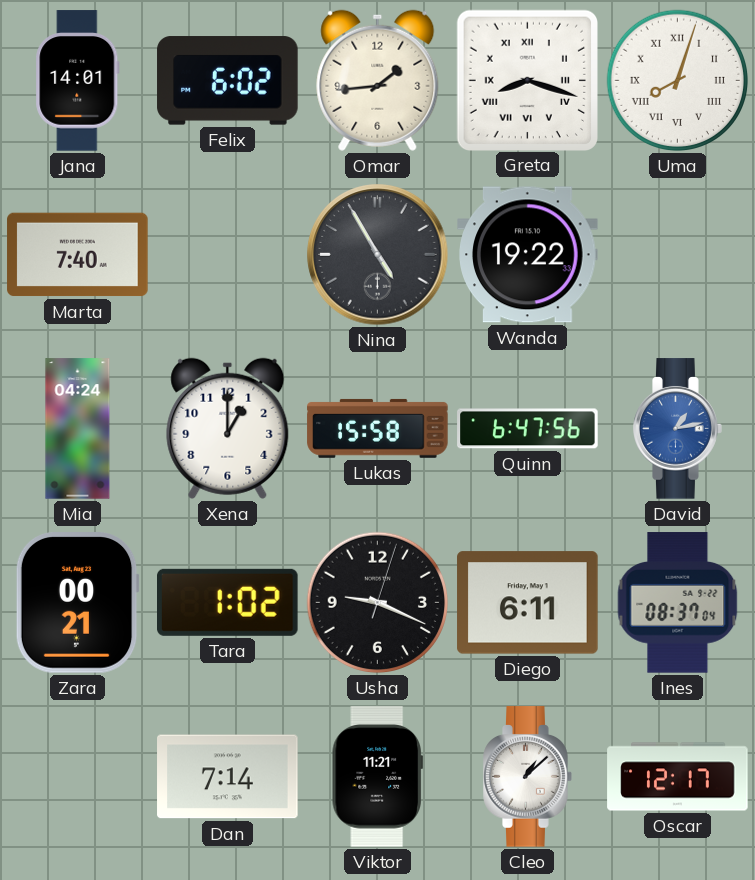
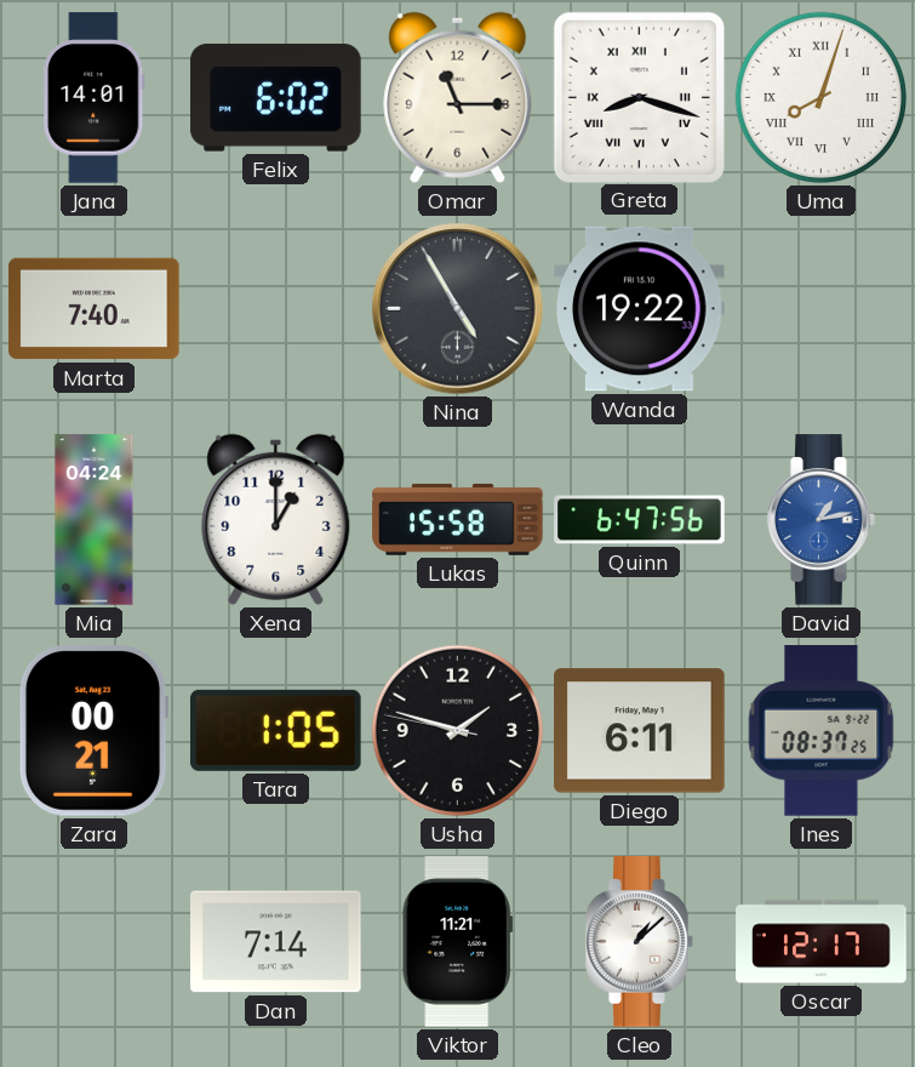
Omar: 1:44 -> 11:15
Tara: 1:02 -> 1:05
Usha: 9:19 -> 1:47
Ines: 08:37:04 -> 08:37:25
